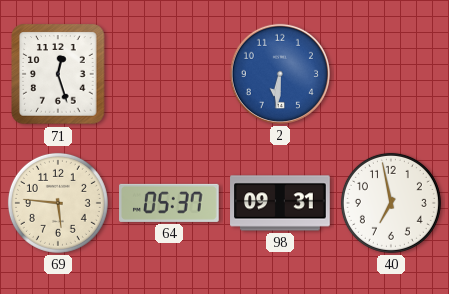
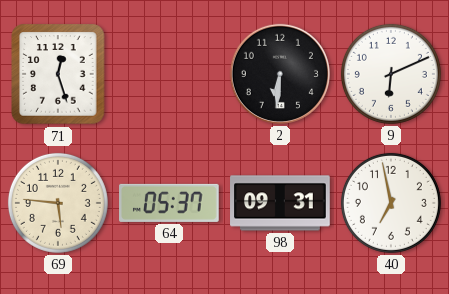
2 dial: blue -> black
9: none -> 6:11
